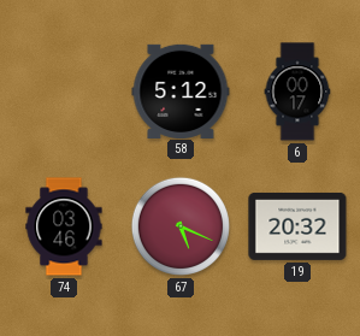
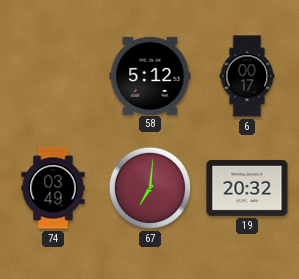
74: 03:46 -> 03:49
67: 5:19 -> 7:01
